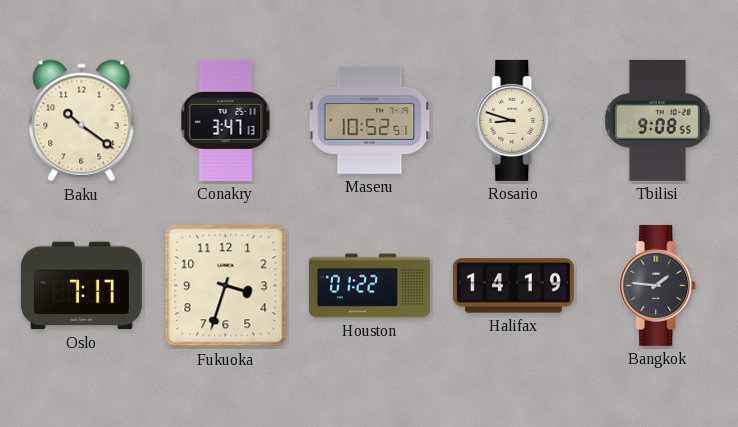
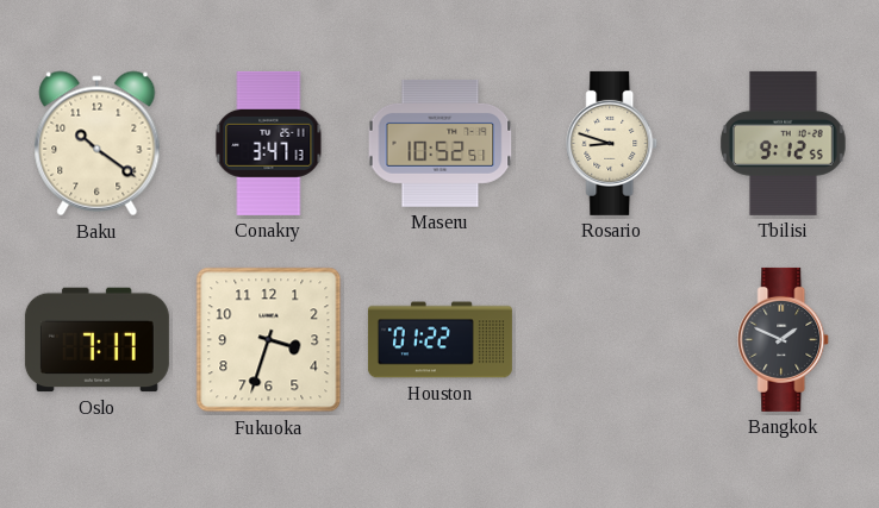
Tbilisi: 9:08 -> 9:12
Halifax: 14:19 -> none
Bangkok: 1:46 -> 1:49
